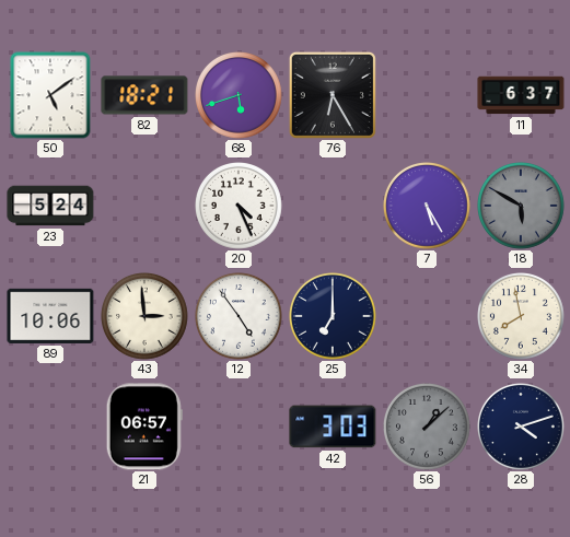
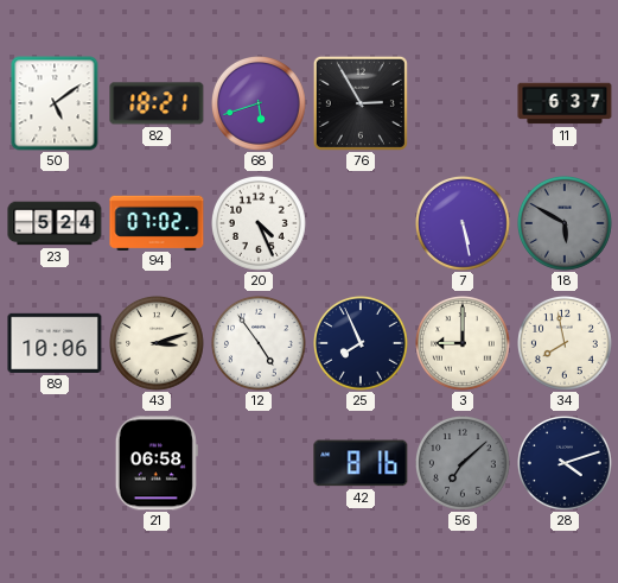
76: 6:25 -> 2:55
94: none -> 07:02
7: 5:25 -> 5:28
43: 2:59 -> 3:12
25: 7:00 -> 7:56
3: none -> 9:00
21: 06:57 -> 06:58
42: 3:03 -> 8:16
56: 1:08 -> 7:08
